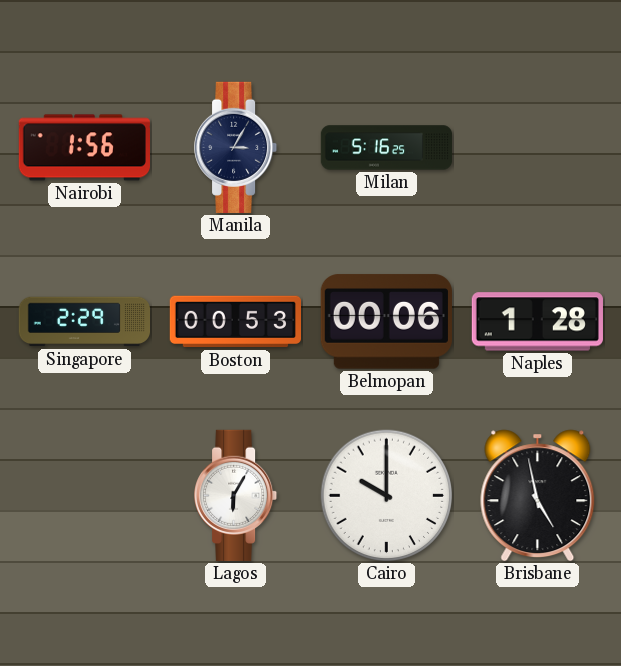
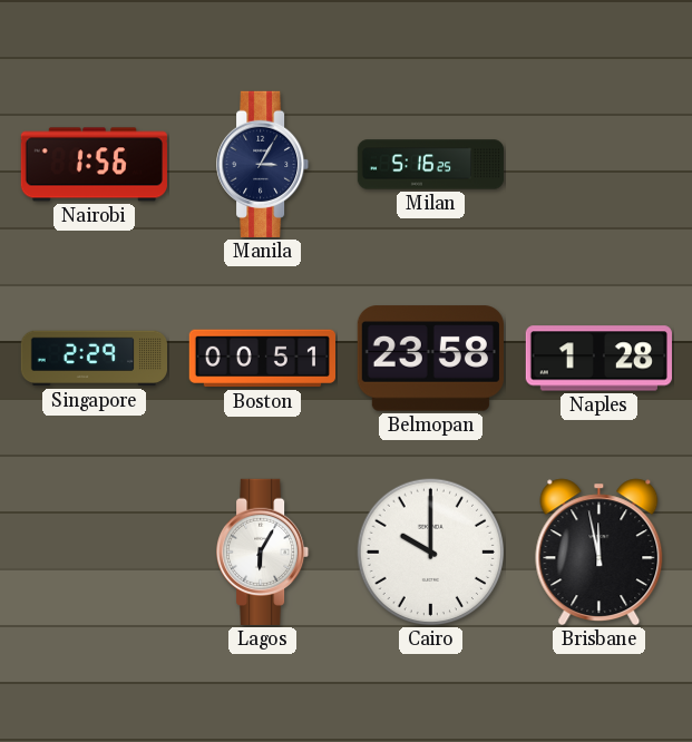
Boston: 00:53 -> 00:51
Belmopan: 00:06 -> 23:58
Brisbane: 4:58 -> 11:58
